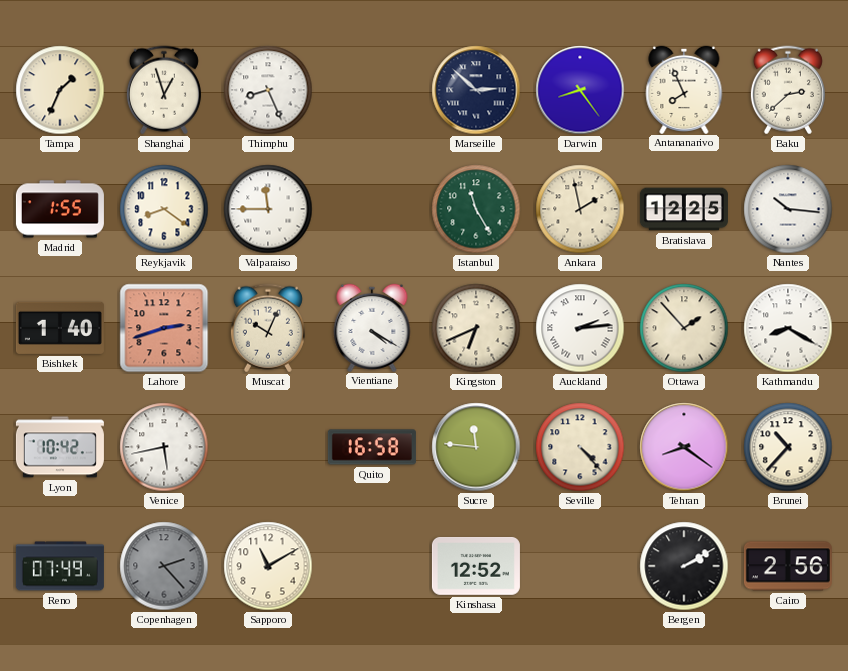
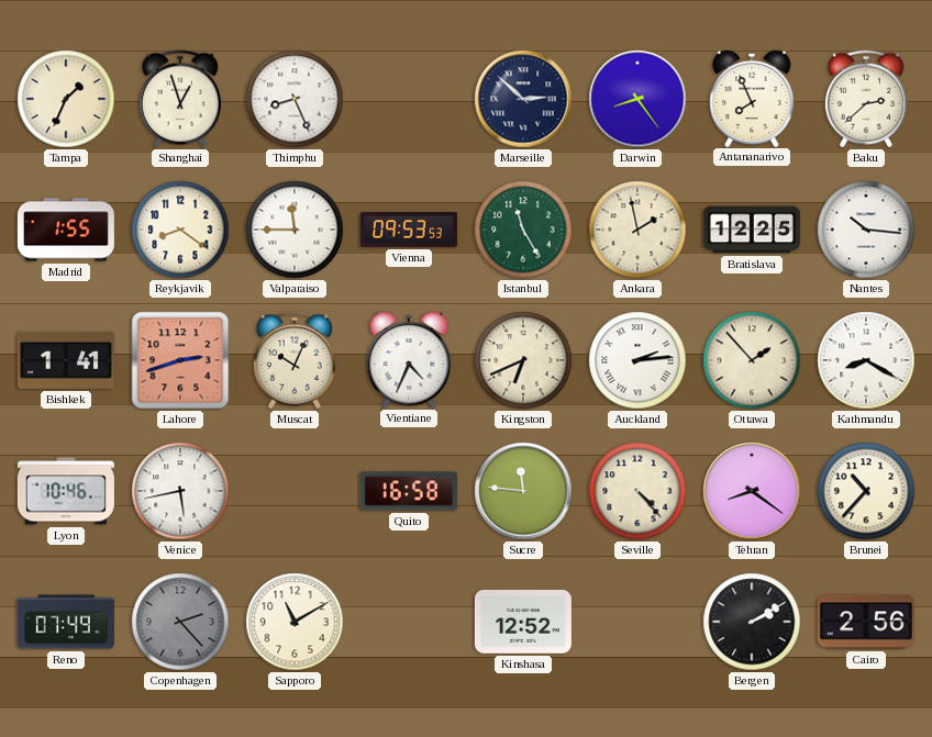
Vienna: none -> 09:53
Bishkek: 1:40 -> 1:41
Vientiane: 4:20 -> 4:34
Lyon: 10:42 -> 10:46
